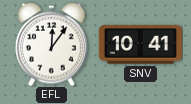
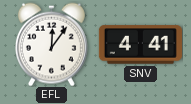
SNV: 10:41 -> 4:41
